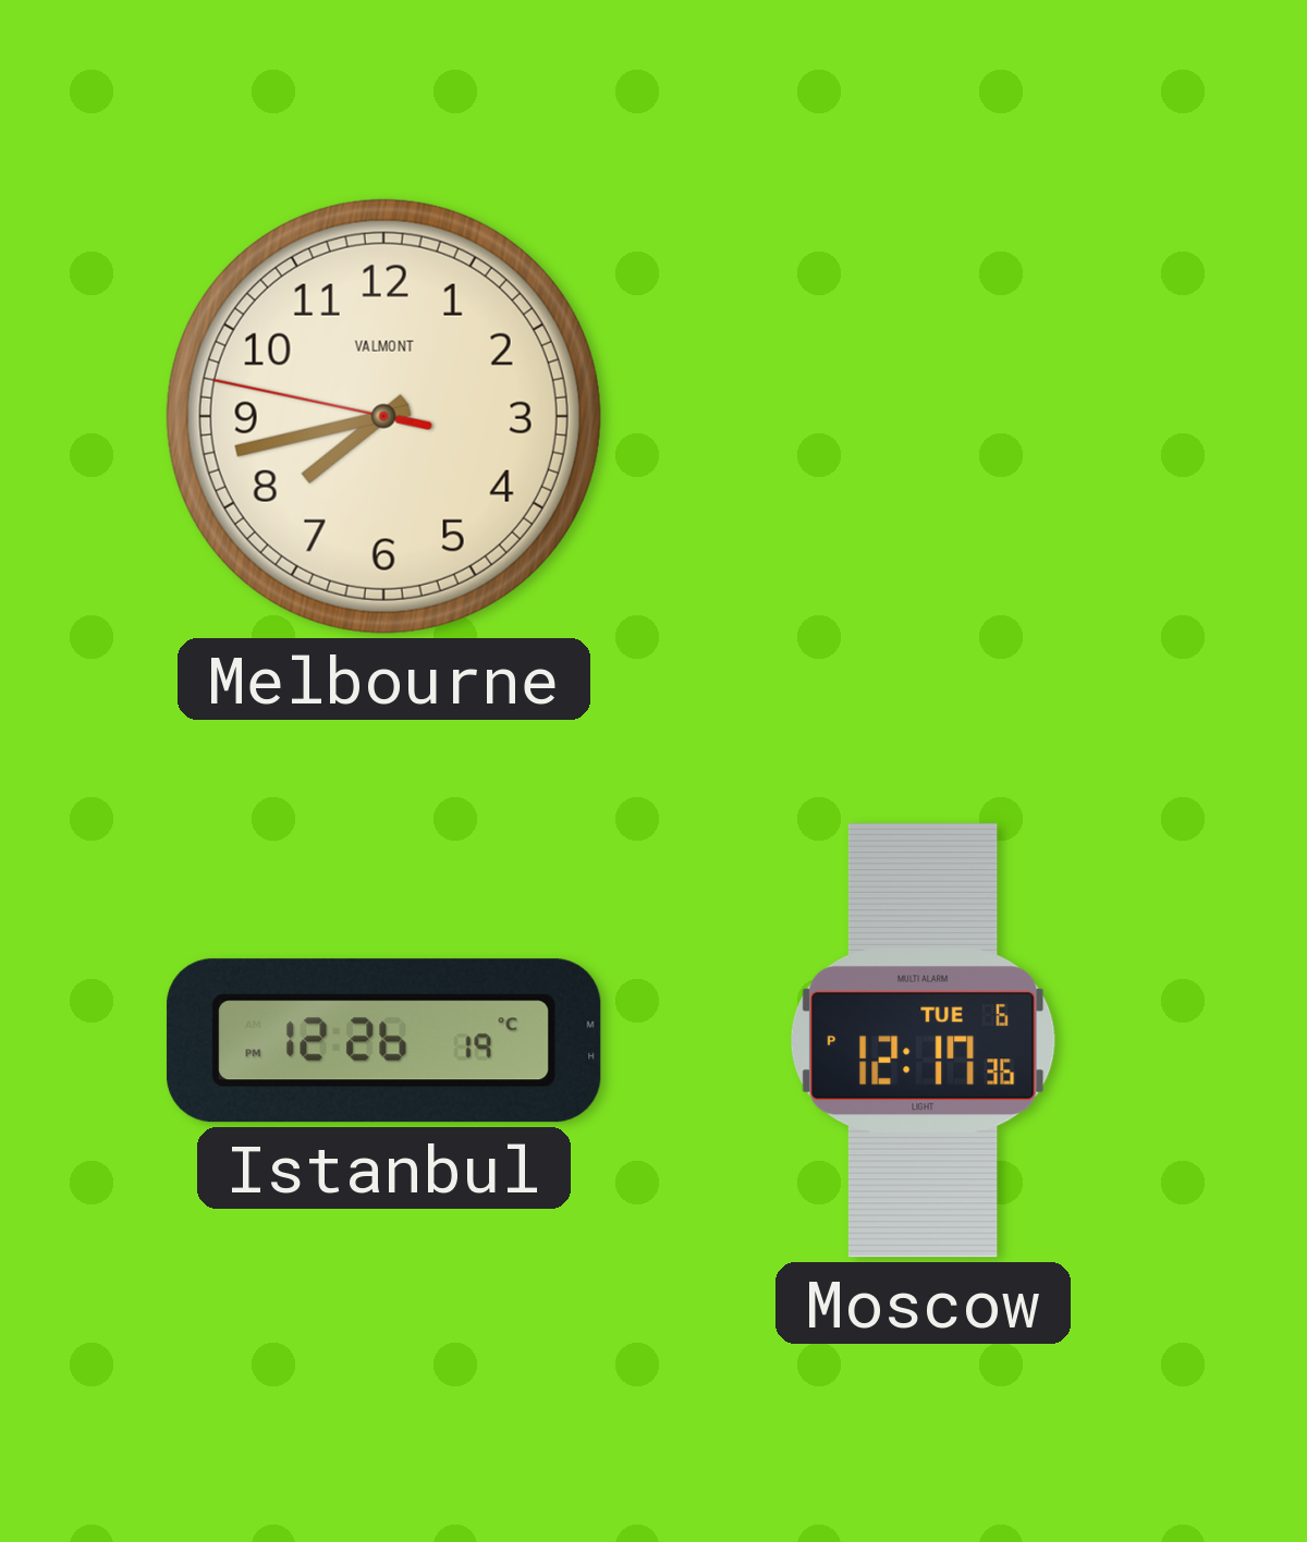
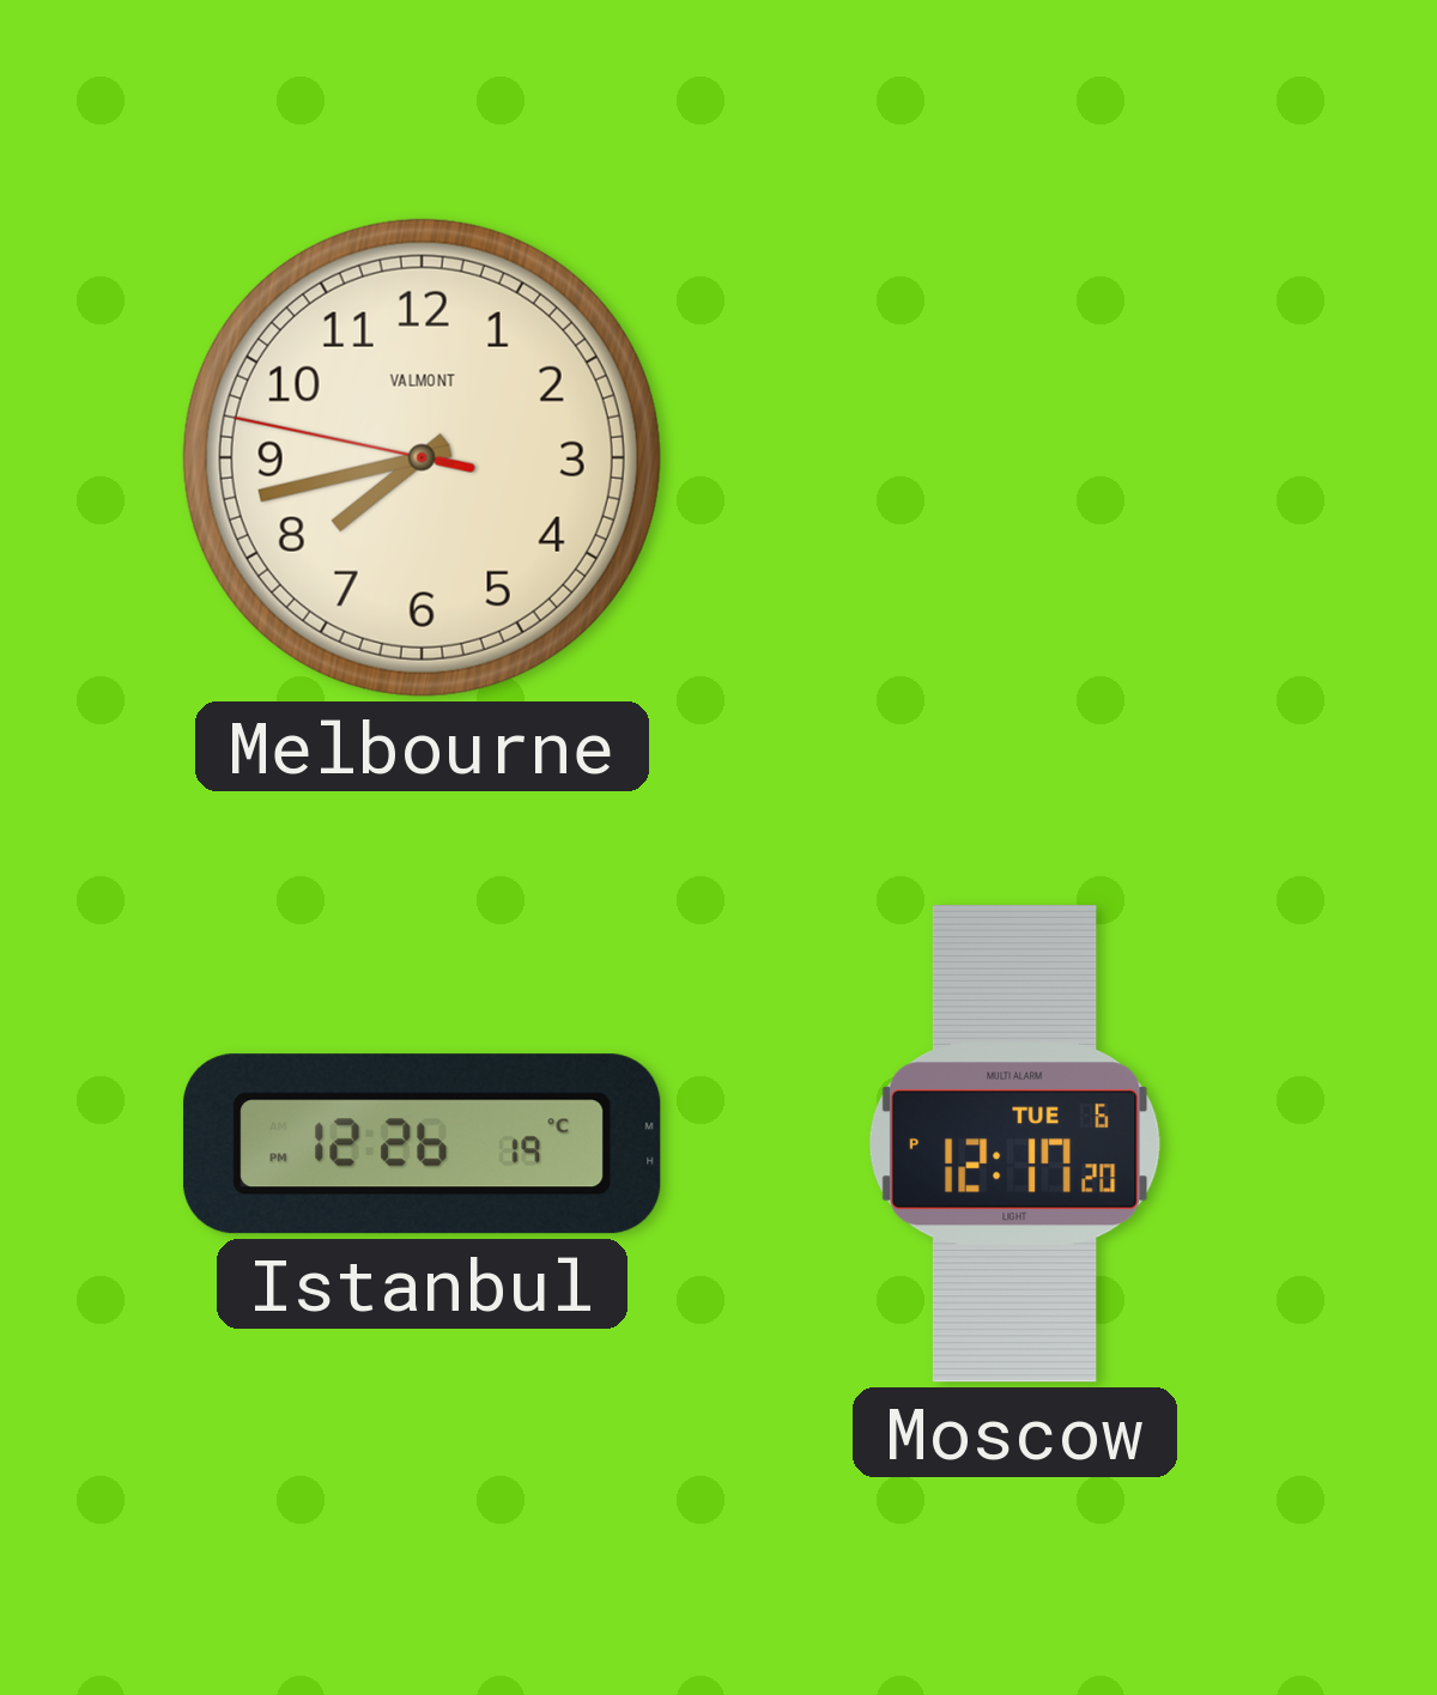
Moscow: 12:17:36 PM -> 12:17:20 PM
